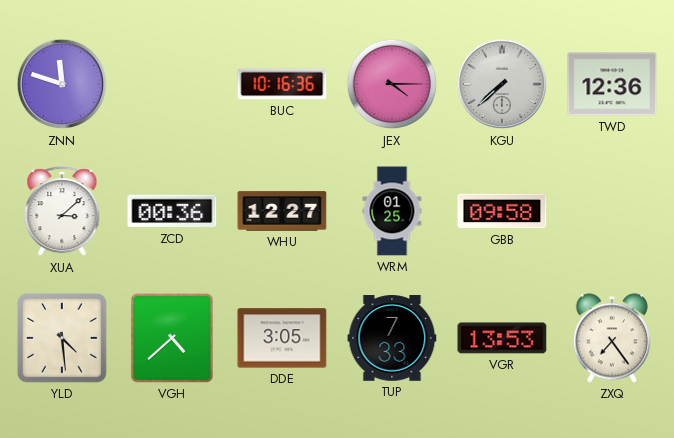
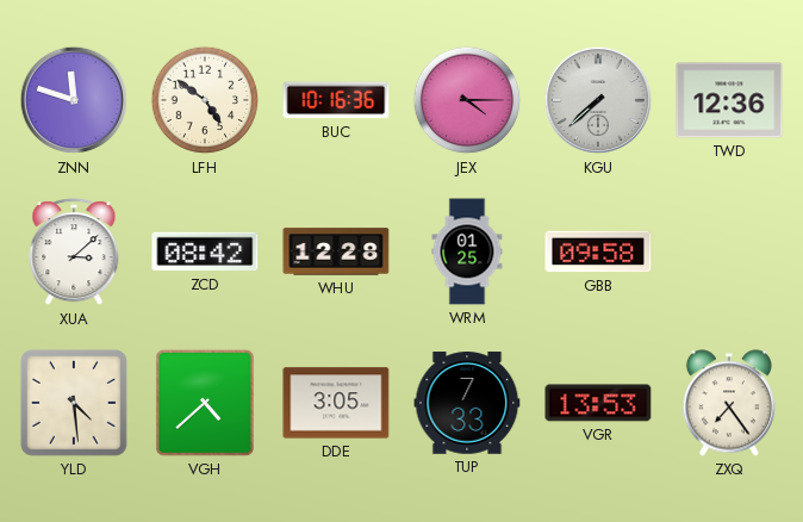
LFH: none -> 4:51
ZCD: 00:36 -> 08:42
WHU: 12:27 -> 12:28
